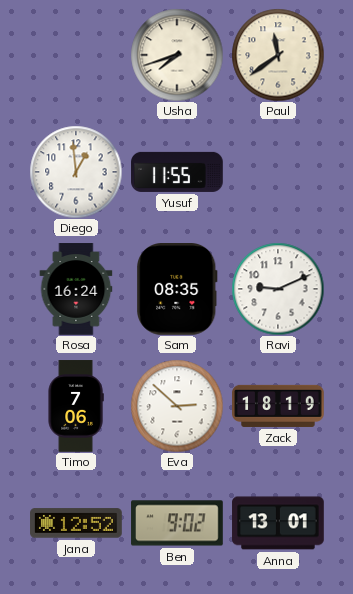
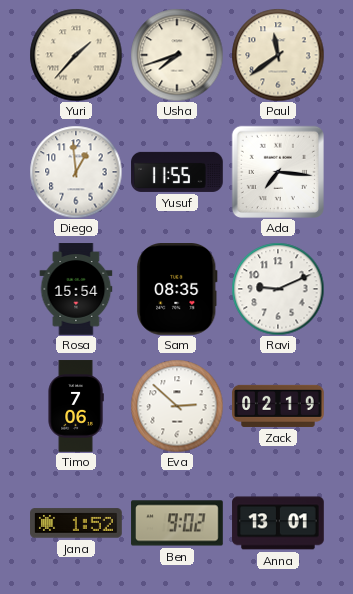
Yuri: none -> 1:37
Ada: none -> 7:16
Rosa: 16:24 -> 15:54
Zack: 18:19 -> 02:19
Jana: 12:52 -> 1:52
